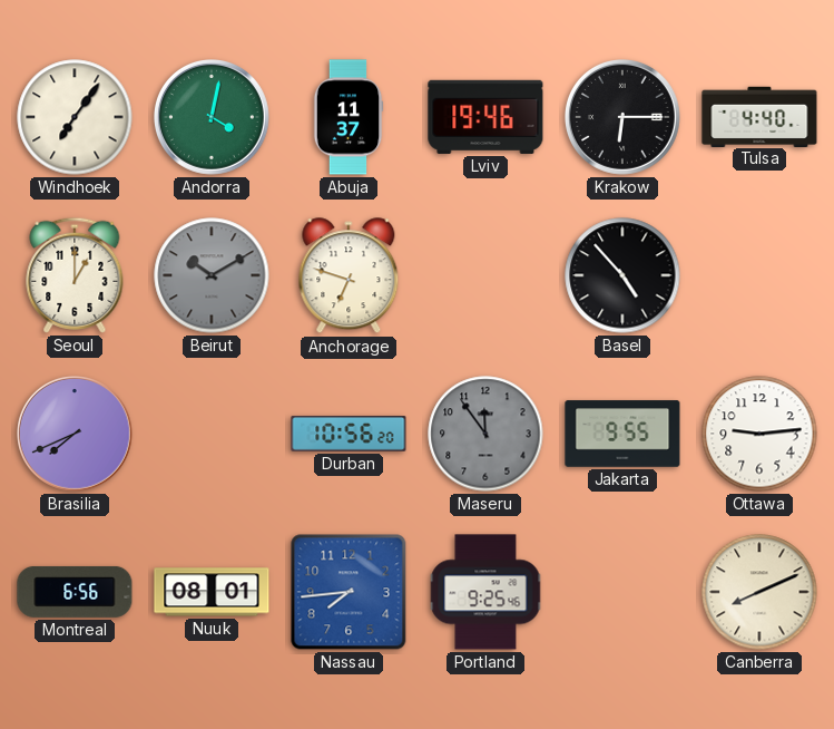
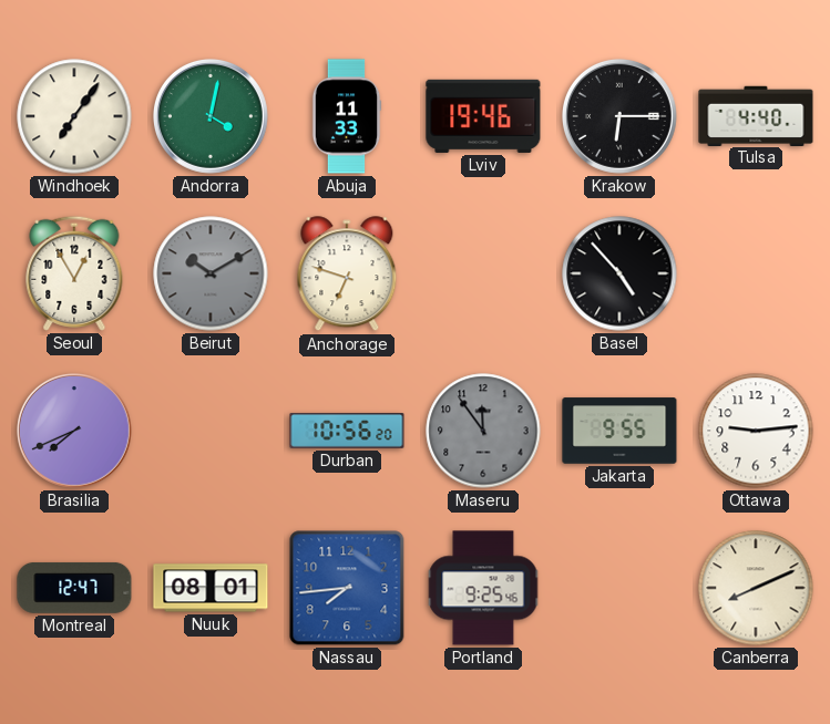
Abuja: 11:37 -> 11:33
Seoul: 1:00 -> 12:55
Montreal: 6:56 -> 12:47
